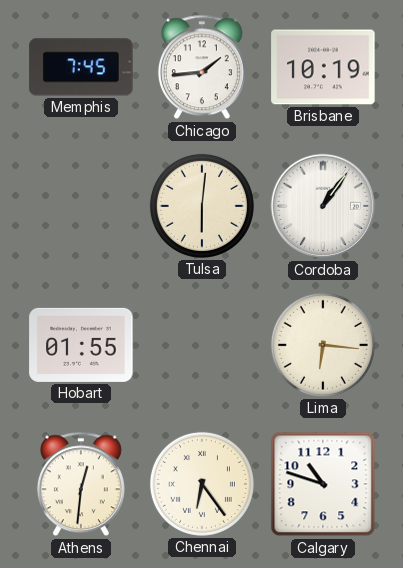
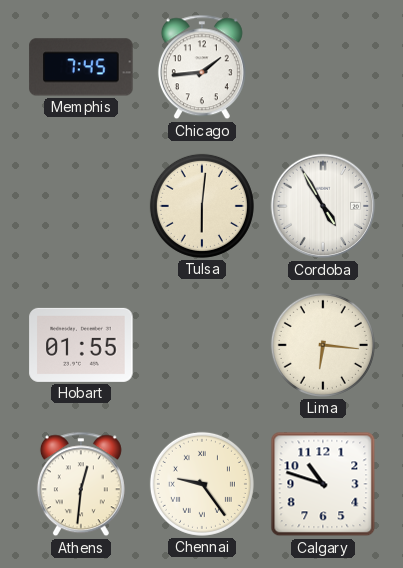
Brisbane: 10:19 -> none
Cordoba: 1:06 -> 4:55
Chennai: 6:24 -> 9:24
